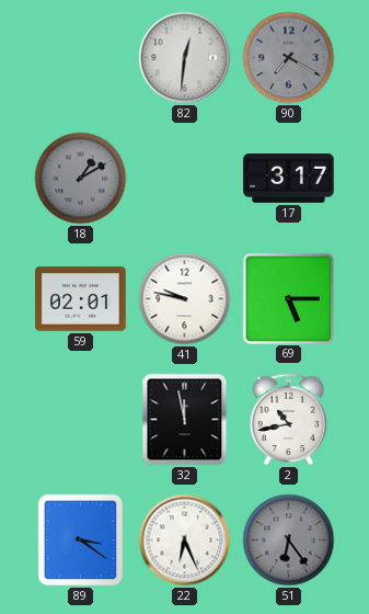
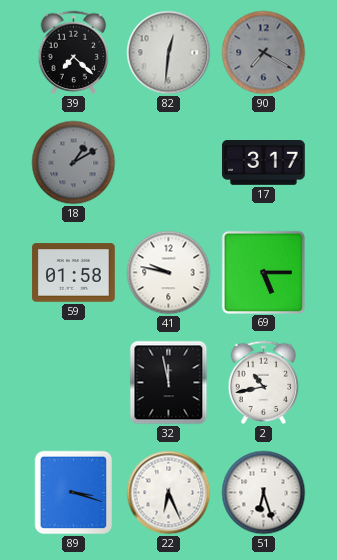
39: none -> 7:22
59: 02:01 -> 01:58
89: 3:21 -> 3:18
51: 6:24 -> 6:27
51 dial: grey -> white
